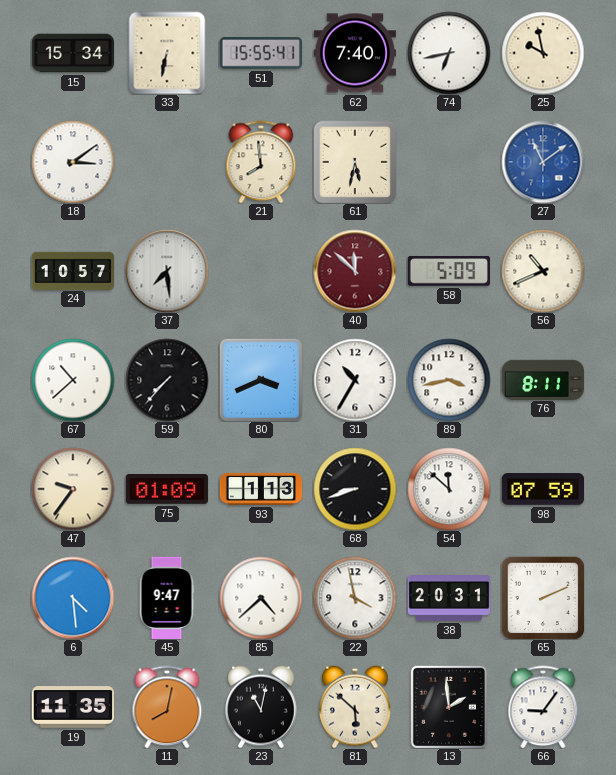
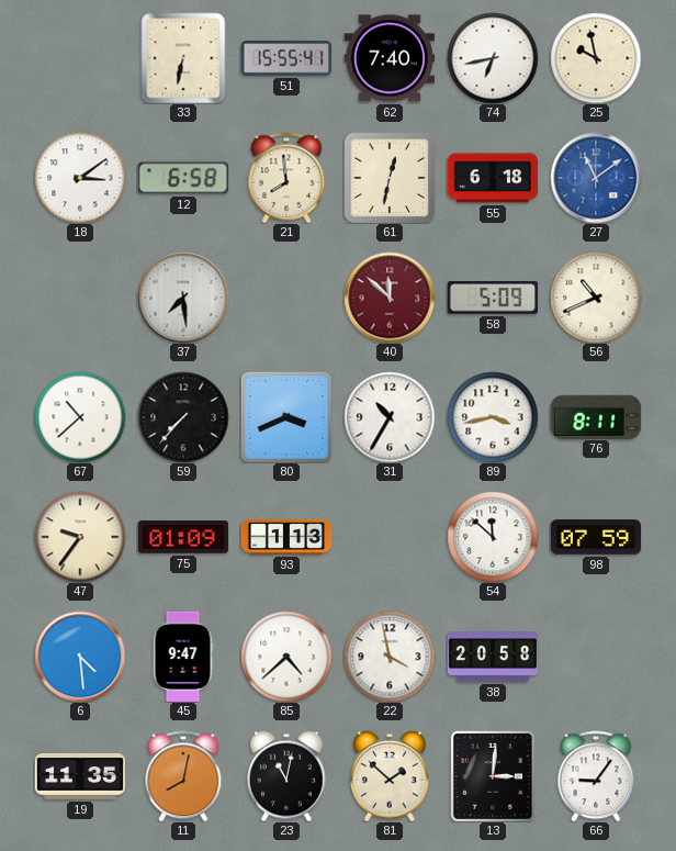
15: 15:34 -> none
12: none -> 6:58
61: 5:32 -> 12:32
55: none -> 6:18
24: 10:57 -> none
68: 8:42 -> none
38: 20:31 -> 20:58
65: 2:11 -> none
81: 5:52 -> 1:52
13: 1:59 -> 3:01
